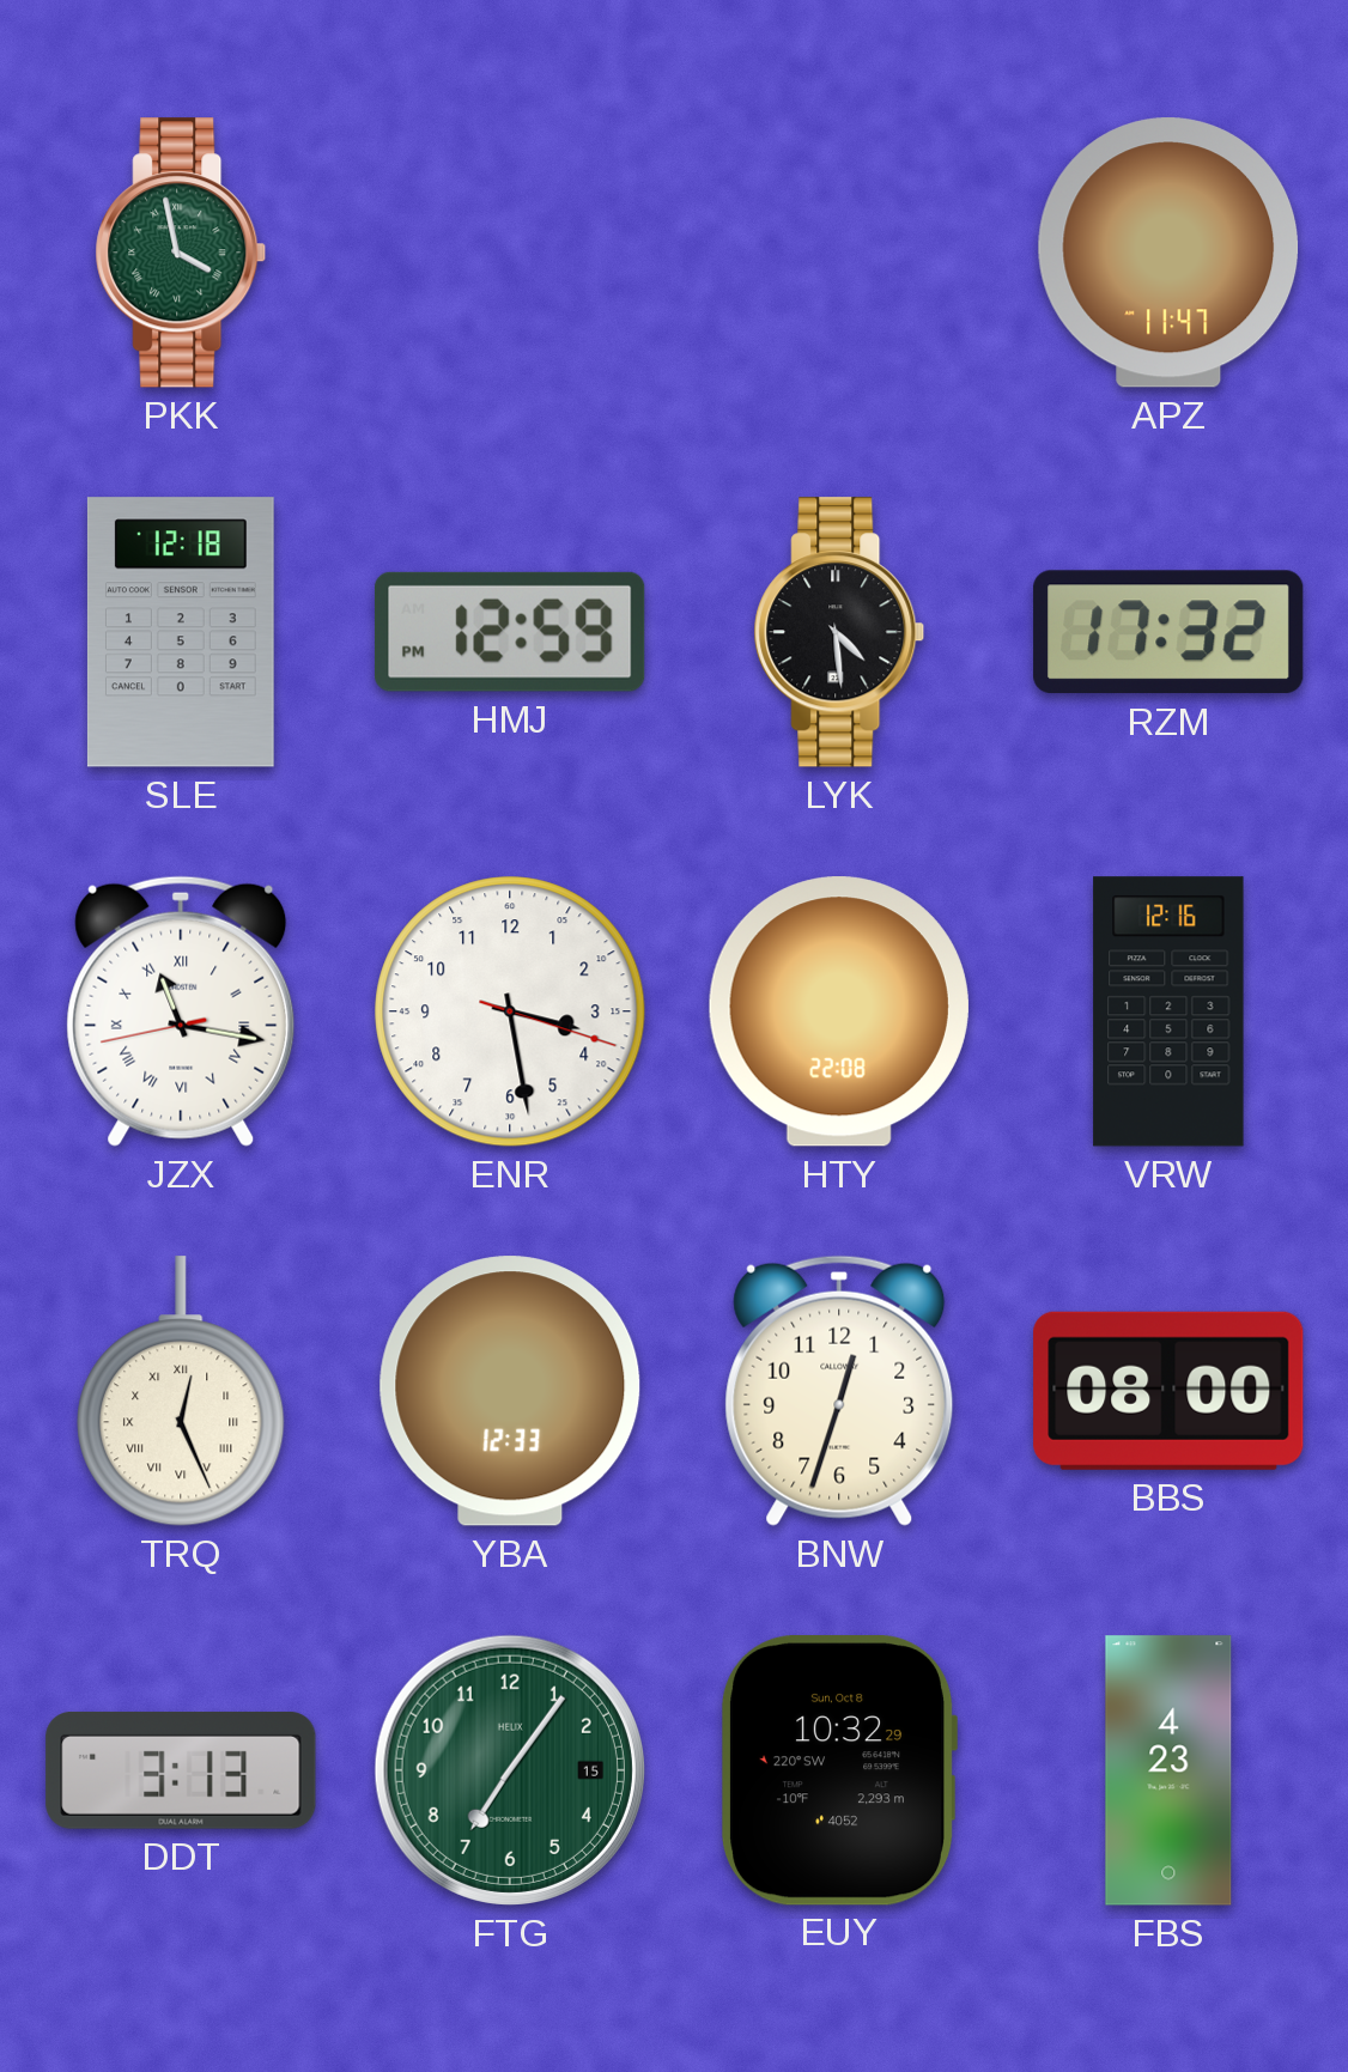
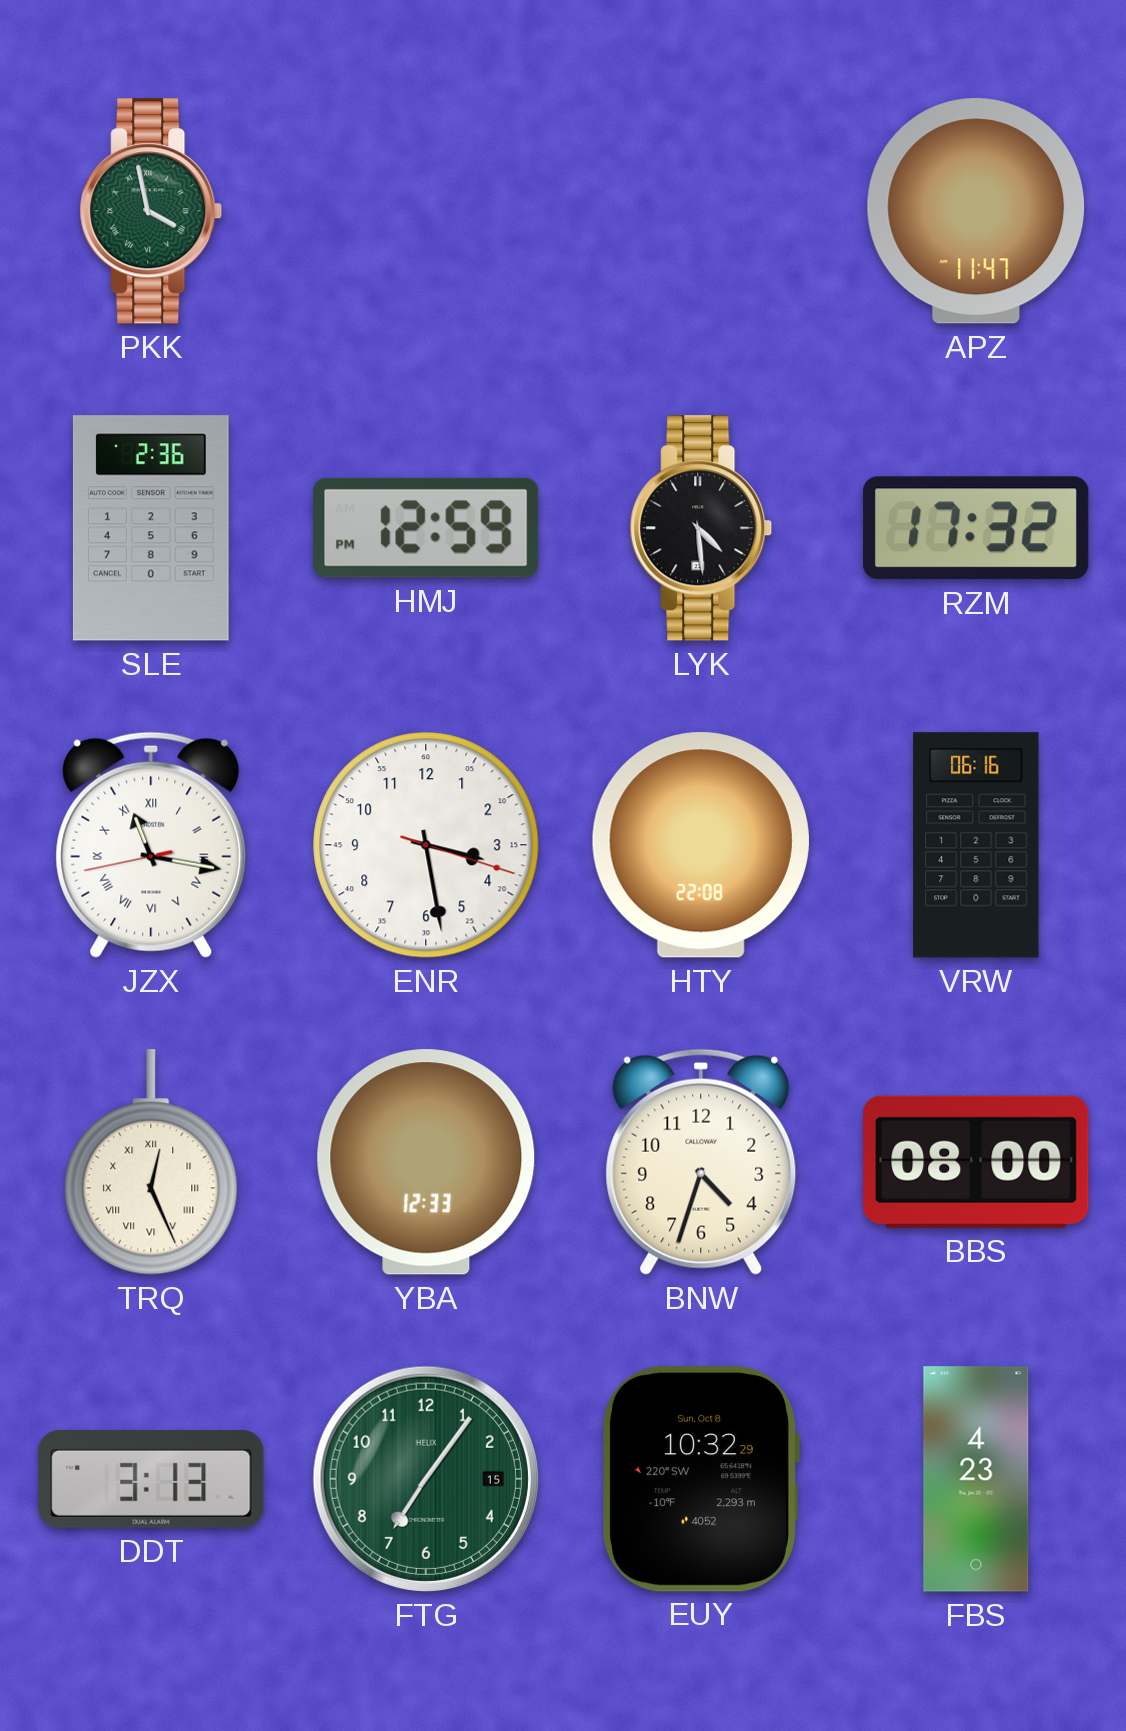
SLE: 12:18 -> 2:36
VRW: 12:16 -> 06:16
BNW: 12:33 -> 4:33
